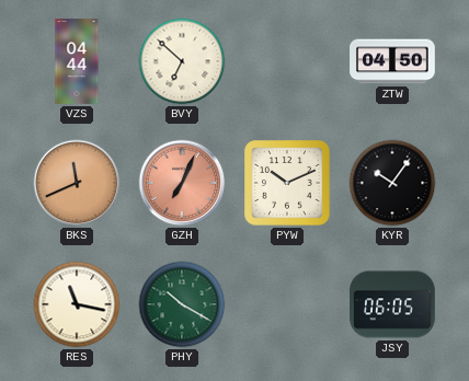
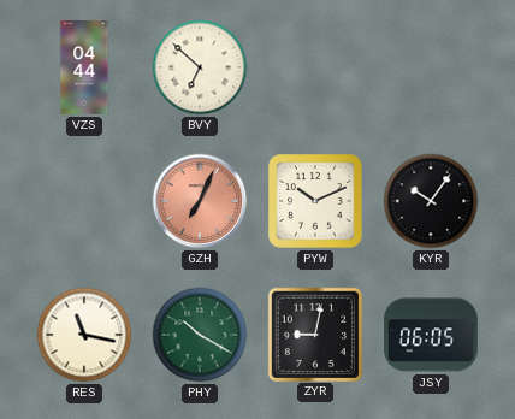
ZTW: 04:50 -> none
BKS: 11:41 -> none
ZYR: none -> 9:02
